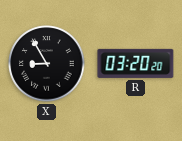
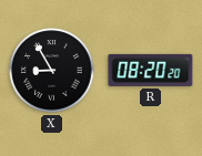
R: 03:20 -> 08:20
